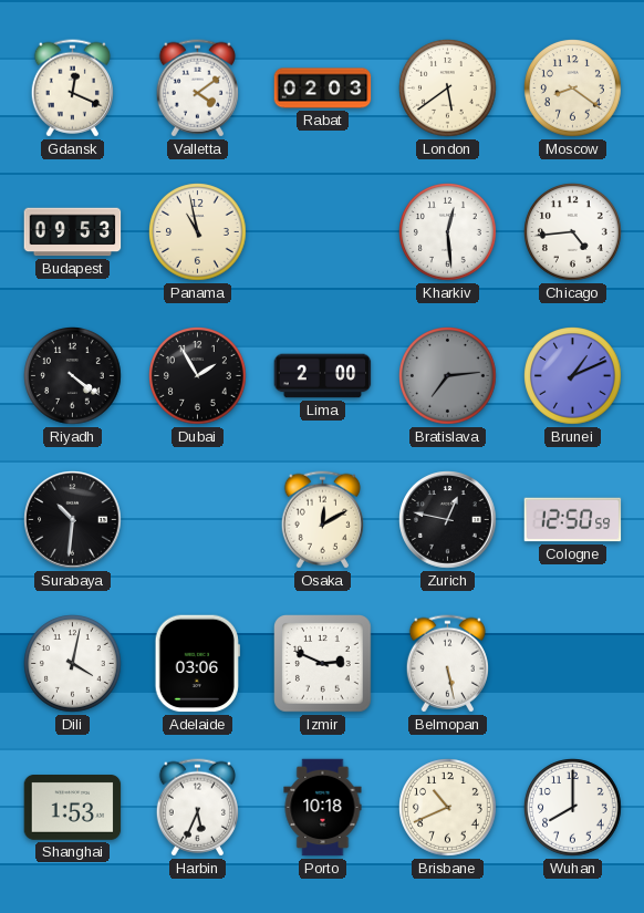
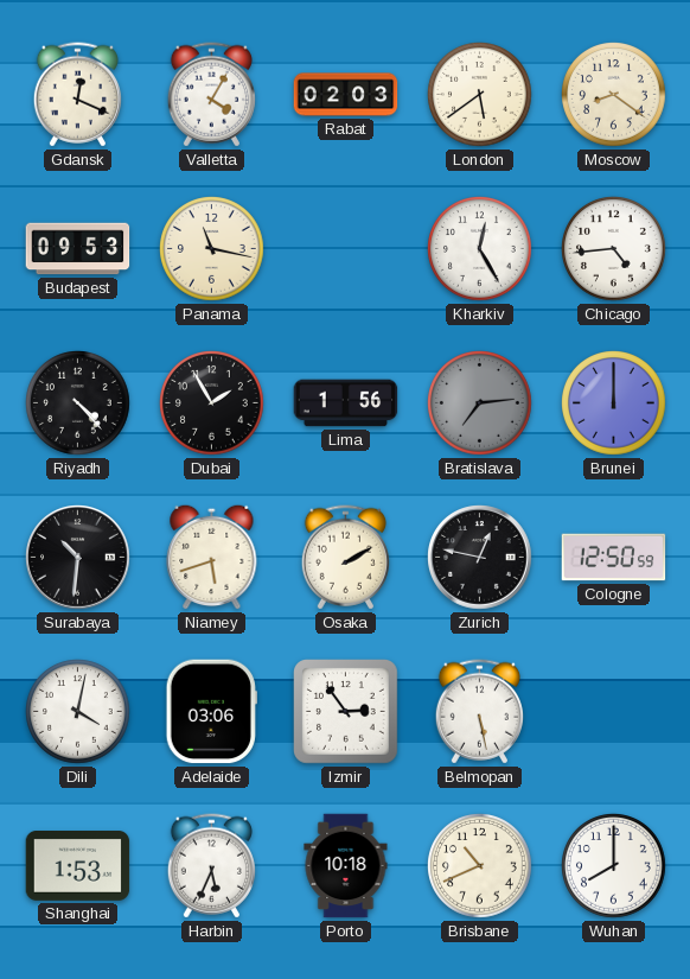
Valletta: 4:09 -> 4:05
Panama: 10:58 -> 11:17
Kharkiv: 12:29 -> 12:25
Riyadh: 4:21 -> 4:23
Lima: 2:00 -> 1:56
Brunei: 1:11 -> 12:00
Niamey: none -> 5:42
Osaka: 12:10 -> 2:10
Izmir: 2:49 -> 2:54
